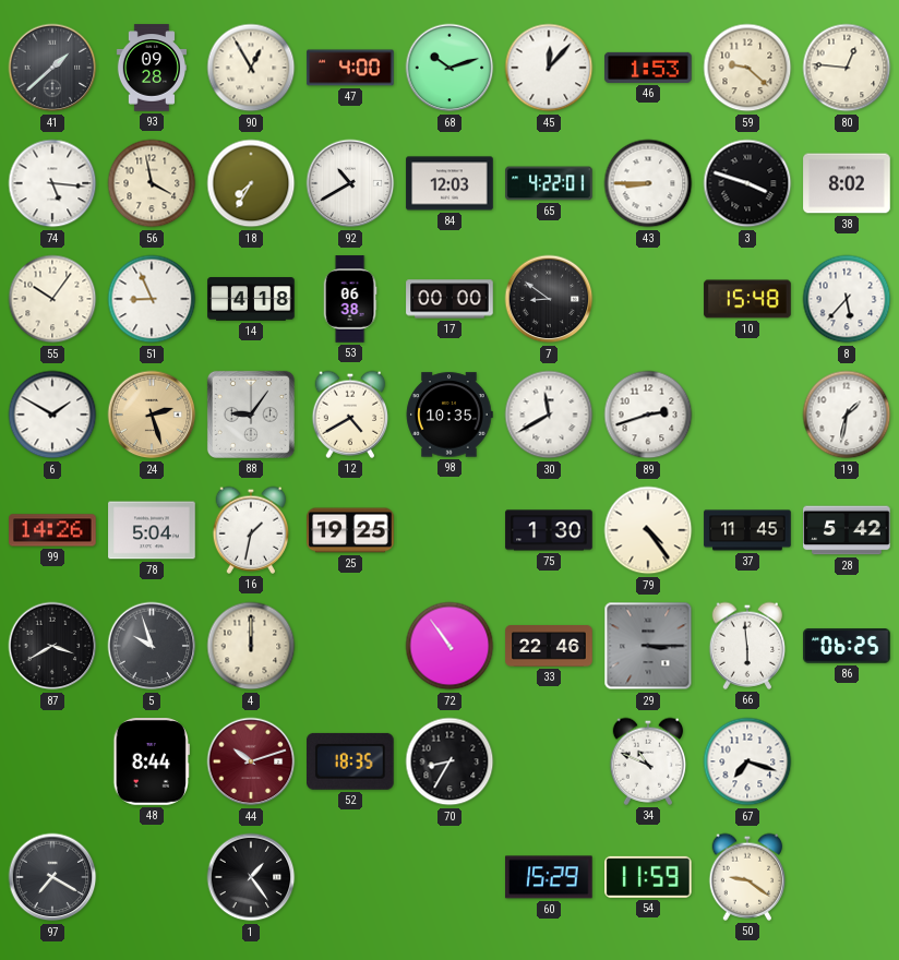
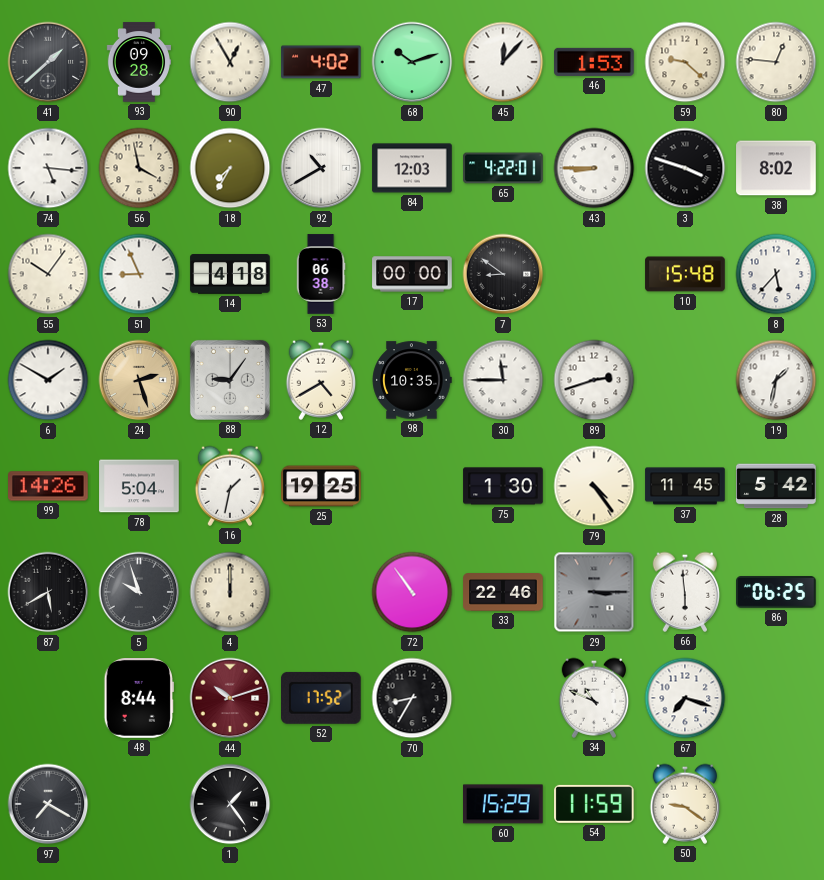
47: 4:00 -> 4:02
30: 11:40 -> 11:45
87: 3:40 -> 5:40
52: 18:35 -> 17:52
